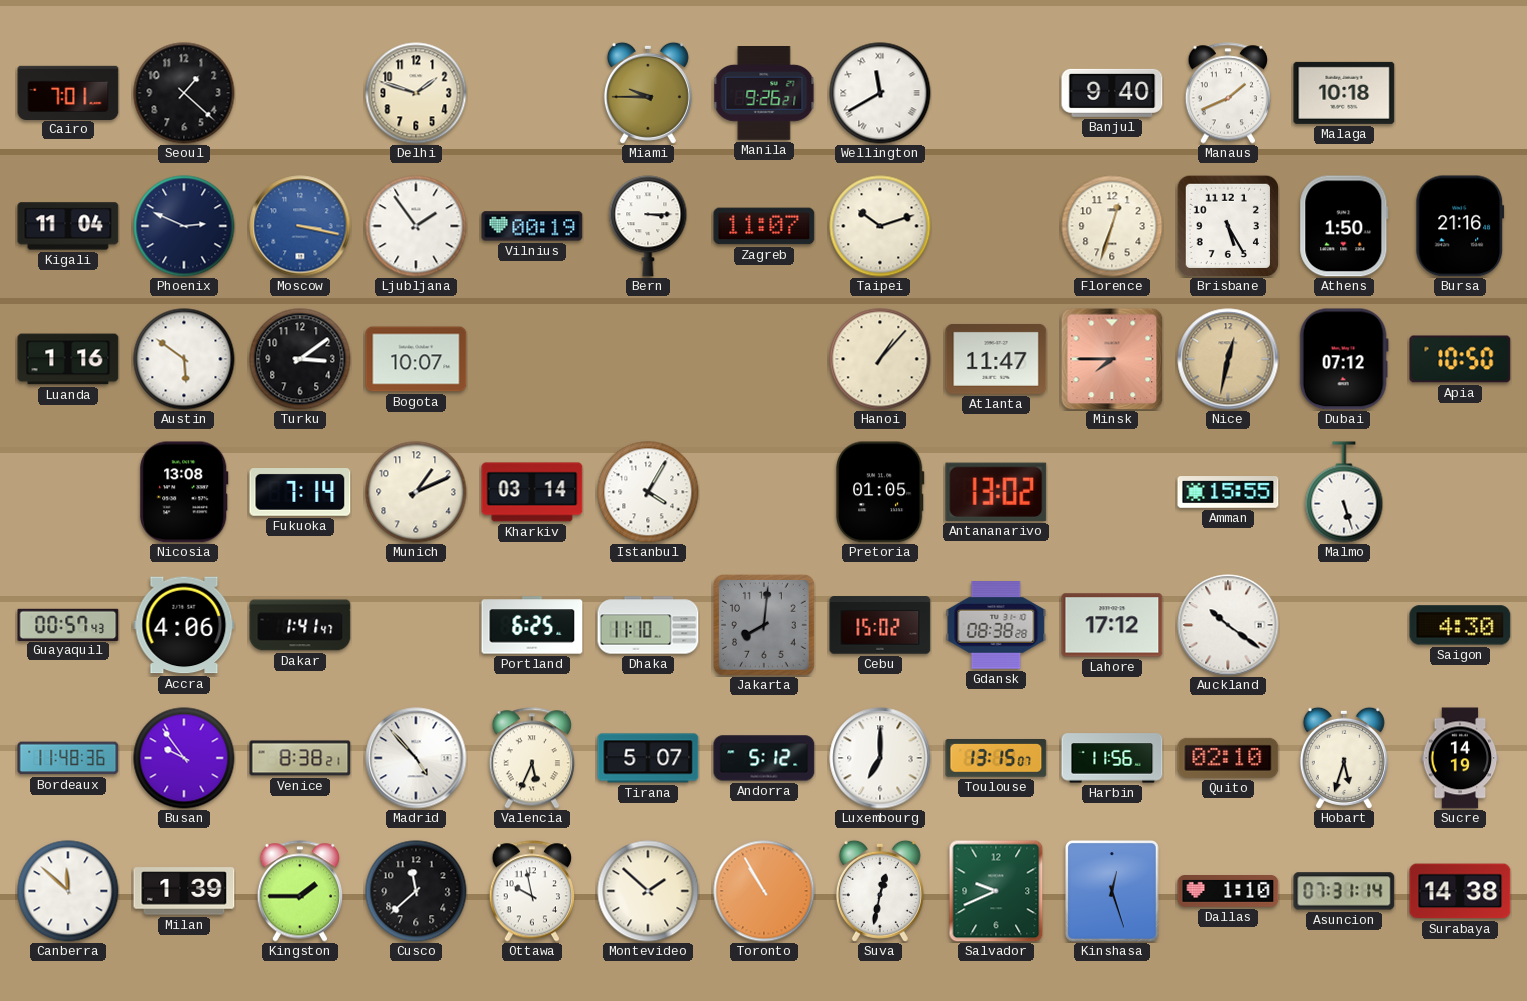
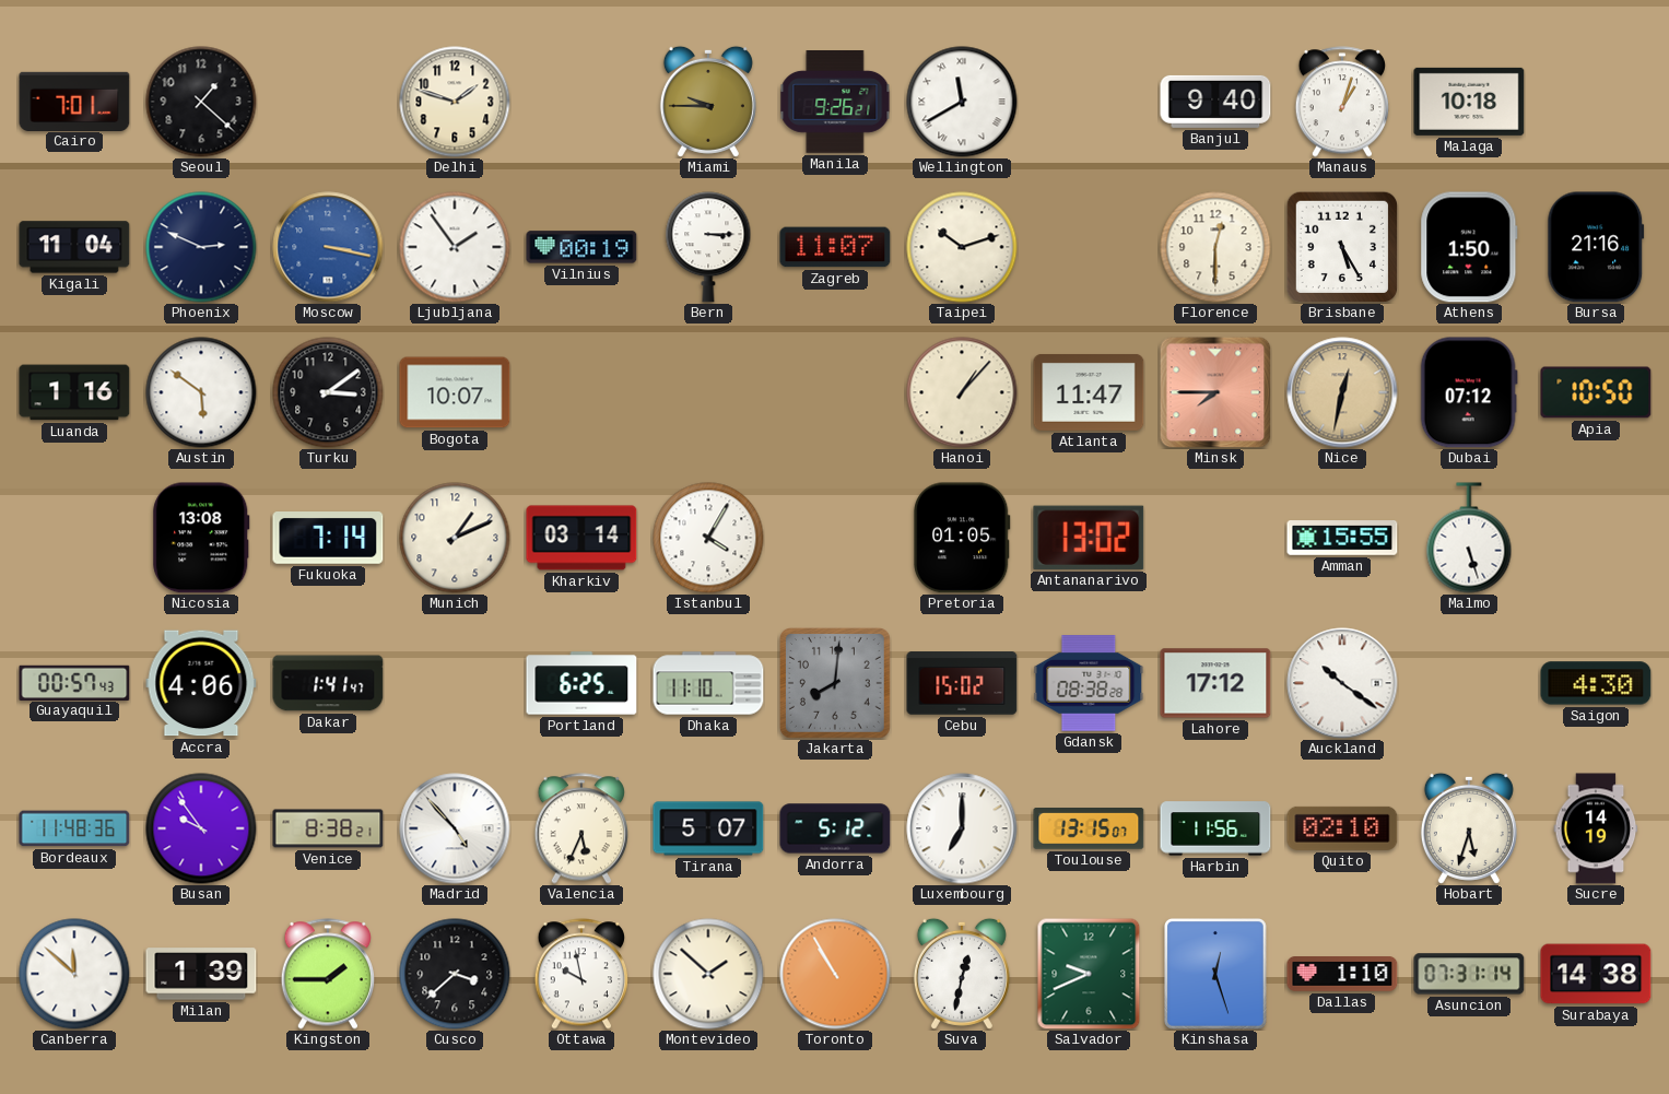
Manaus: 1:41 -> 1:03
Florence: 12:33 -> 12:30
Cusco: 11:38 -> 3:38
